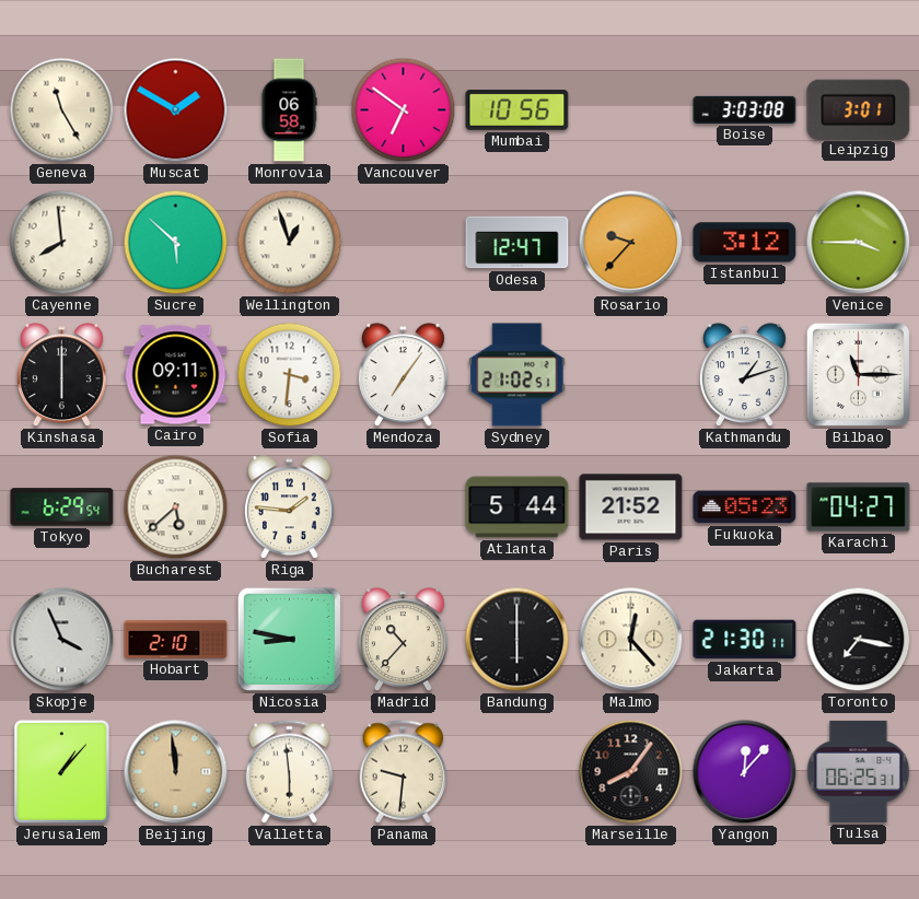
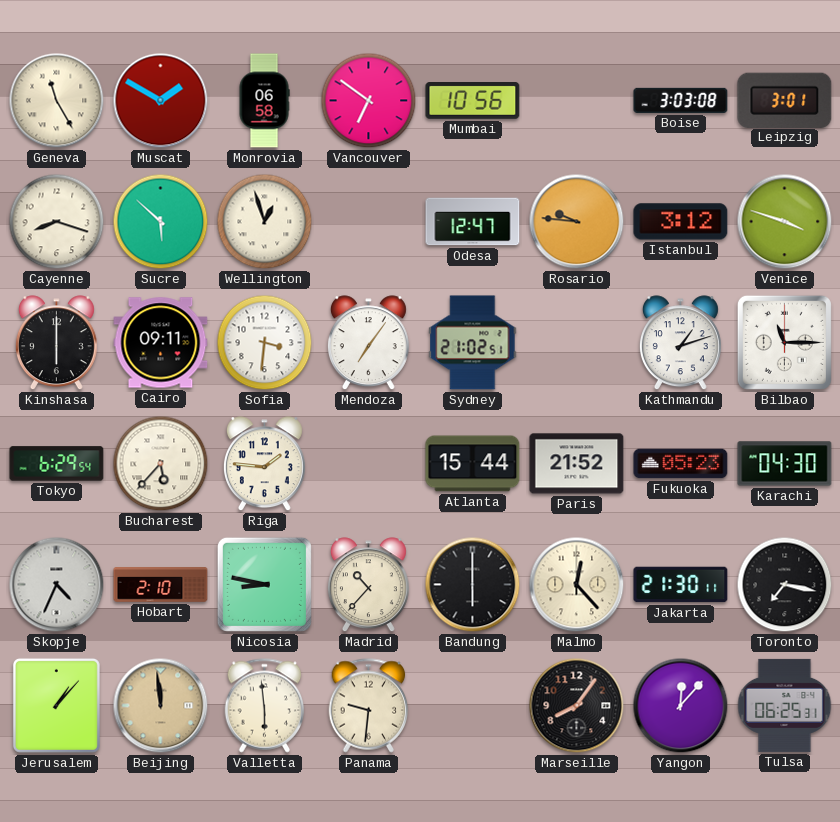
Cayenne: 7:59 -> 8:18
Rosario: 9:37 -> 9:46
Venice: 3:45 -> 3:48
Bucharest: 5:38 -> 5:37
Atlanta: 5:44 -> 15:44
Karachi: 04:27 -> 04:30
Skopje: 3:56 -> 4:34
